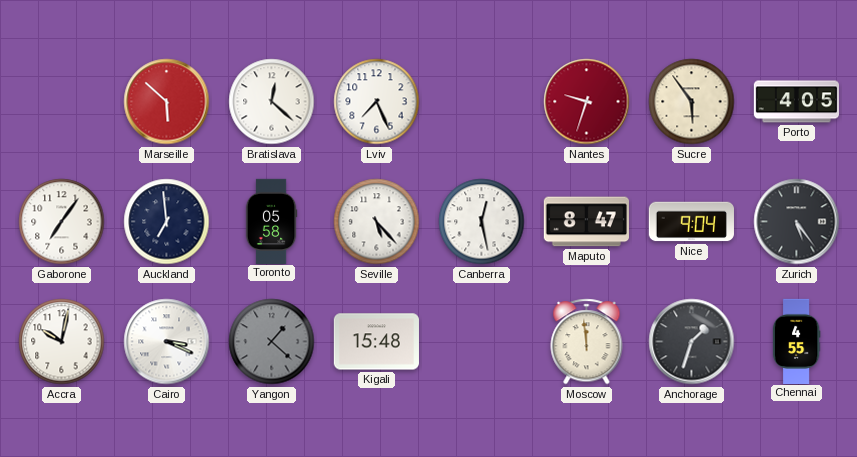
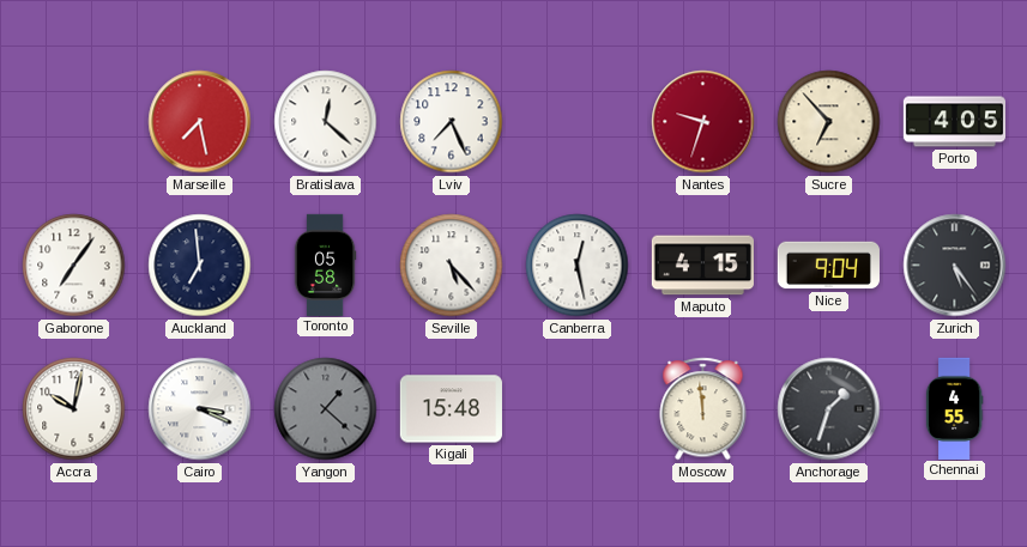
Marseille: 5:52 -> 7:28
Sucre: 5:54 -> 6:53
Maputo: 8:47 -> 4:15
